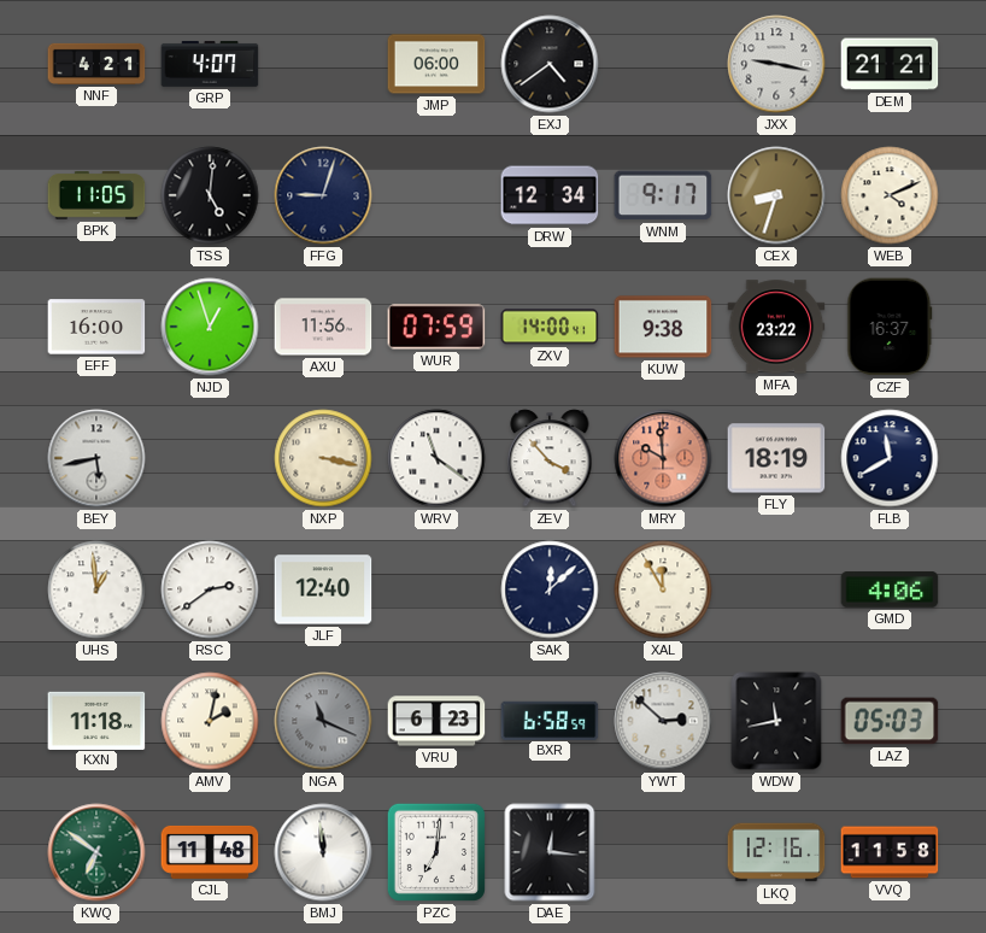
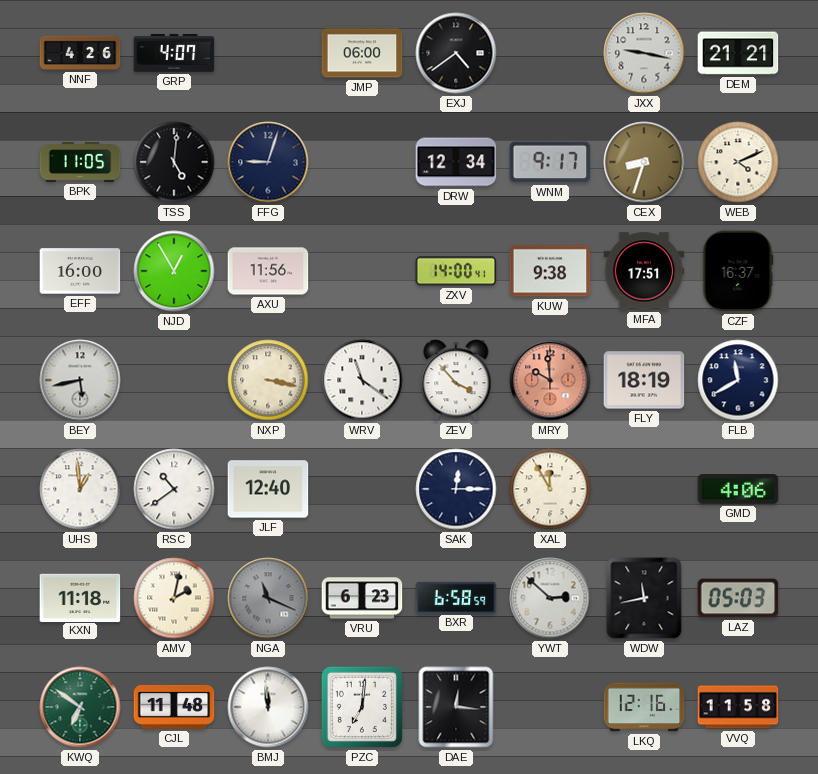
NNF: 4:21 -> 4:26
NJD: 12:57 -> 12:55
WUR: 07:59 -> none
MFA: 23:22 -> 17:51
RSC: 2:39 -> 10:39
SAK: 12:08 -> 12:15
